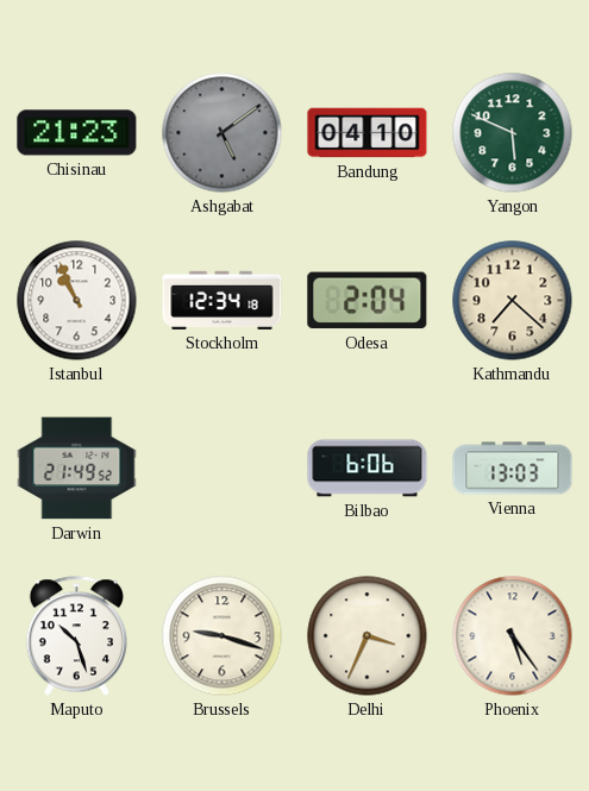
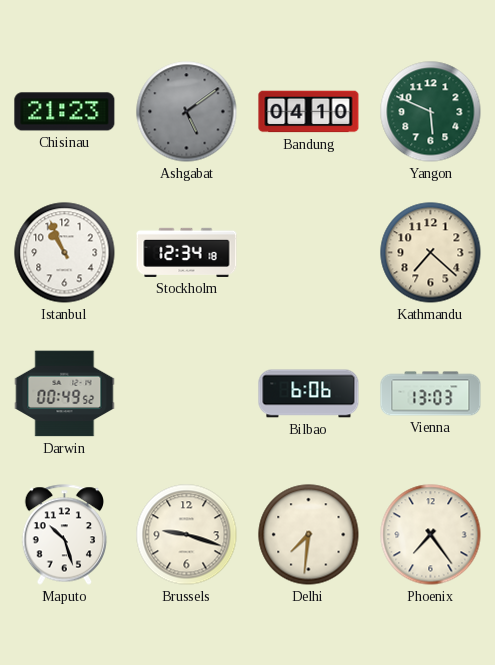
Odesa: 2:04 -> none
Darwin: 21:49 -> 00:49
Delhi: 3:34 -> 7:31
Phoenix: 5:24 -> 7:24
